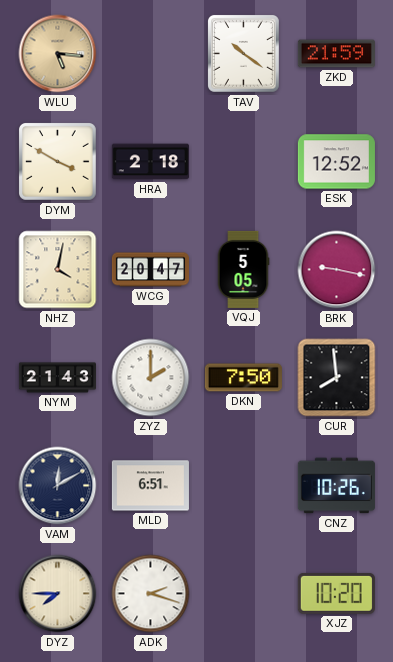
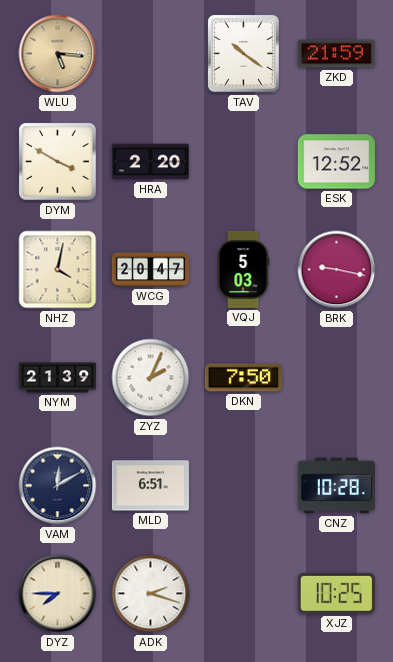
HRA: 2:18 -> 2:20
VQJ: 5:05 -> 5:03
NYM: 21:43 -> 21:39
ZYZ: 2:00 -> 2:04
CUR: 7:59 -> none
CNZ: 10:26 -> 10:28
XJZ: 10:20 -> 10:25
